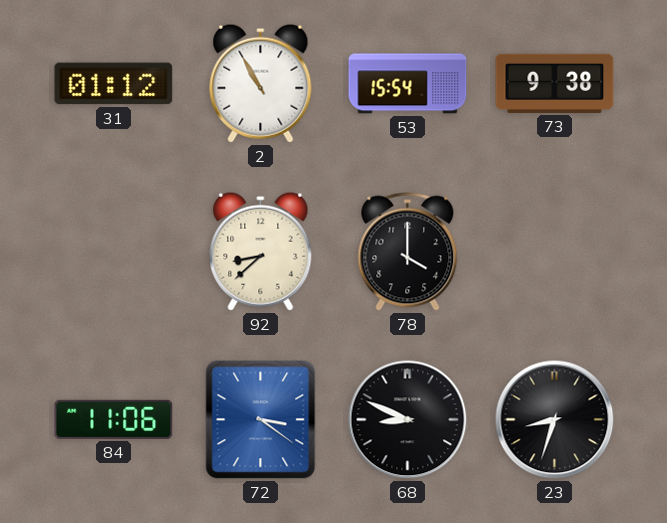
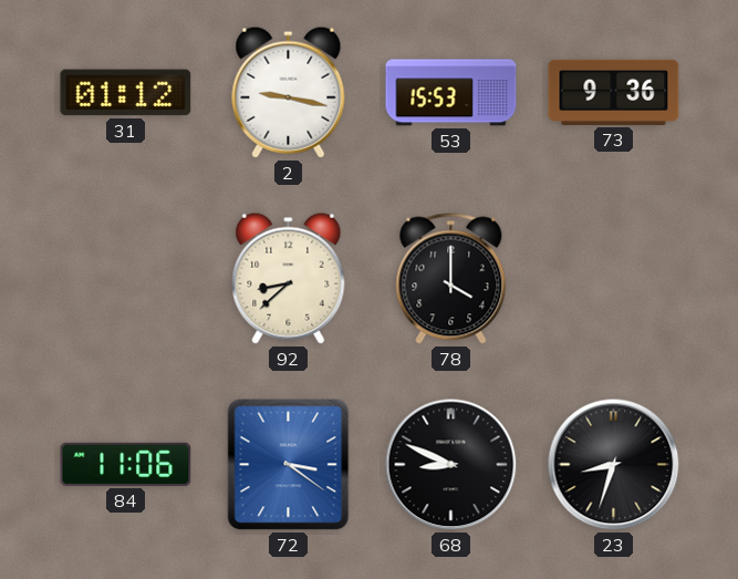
2: 10:55 -> 9:17
53: 15:54 -> 15:53
73: 9:38 -> 9:36
